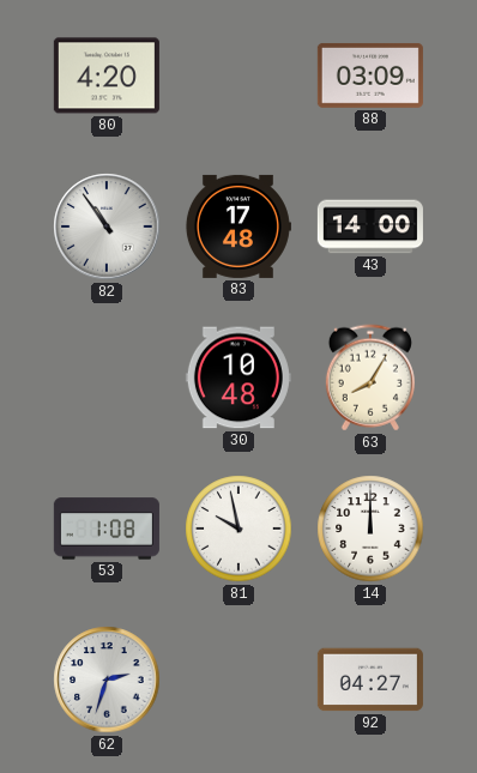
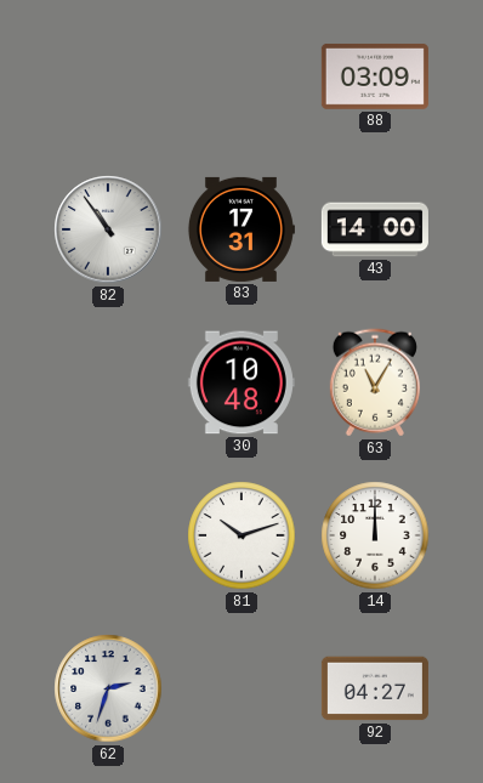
80: 4:20 -> none
83: 17:48 -> 17:31
63: 8:05 -> 11:05
53: 1:08 -> none
81: 9:58 -> 10:12
